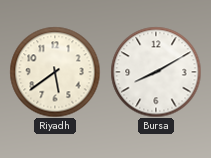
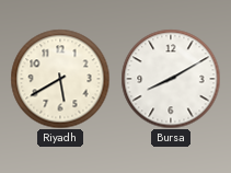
Riyadh: 5:39 -> 5:40
